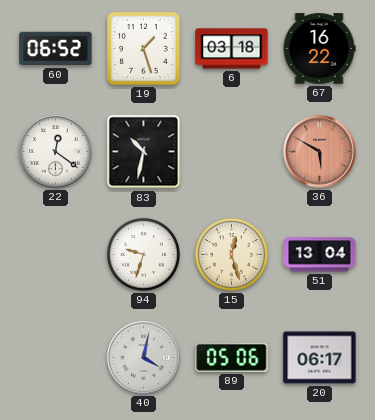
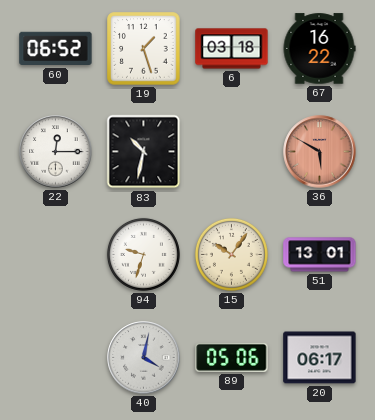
22: 12:21 -> 12:15
15: 12:27 -> 10:06
51: 13:04 -> 13:01
